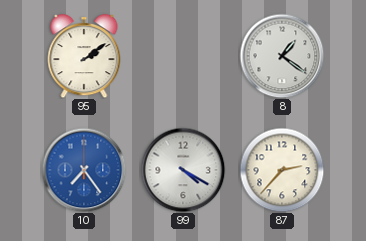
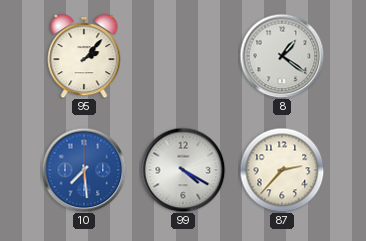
95: 2:09 -> 2:07
10: 7:24 -> 7:29
